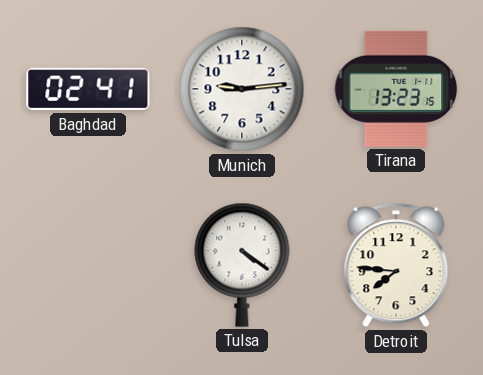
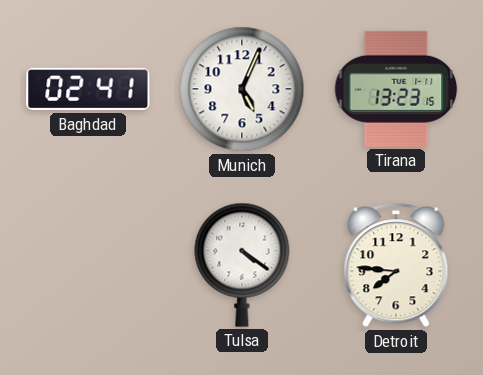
Munich: 9:14 -> 5:04
